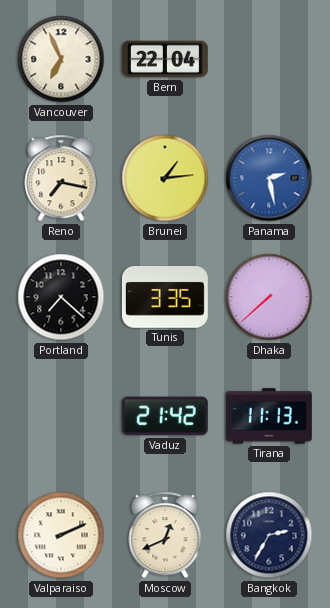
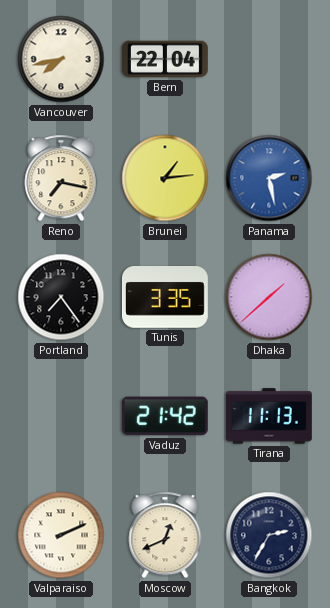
Vancouver: 6:56 -> 7:43
Portland: 7:22 -> 7:24
Dhaka: 7:38 -> 1:38
